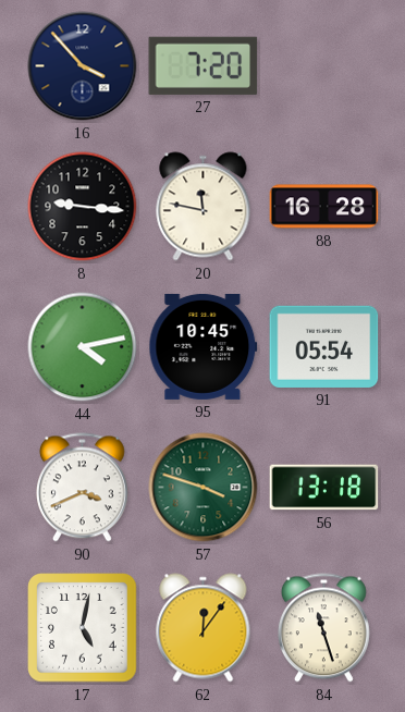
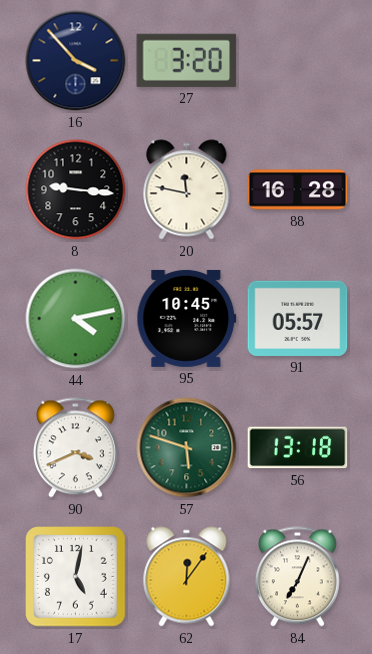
27: 7:20 -> 3:20
91: 05:54 -> 05:57
57: 3:48 -> 5:48
84: 11:27 -> 7:04
